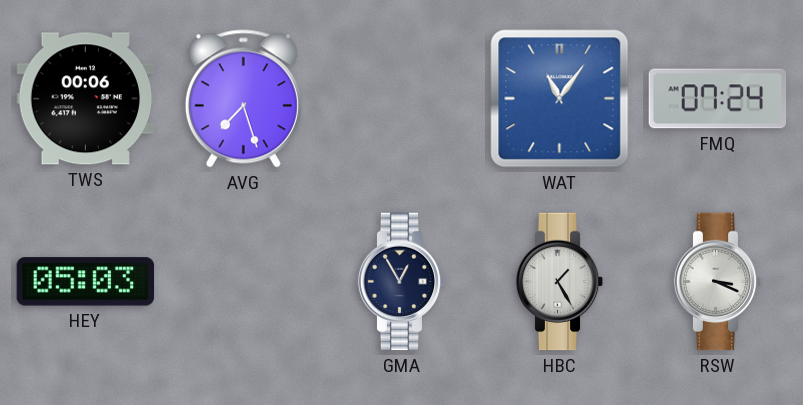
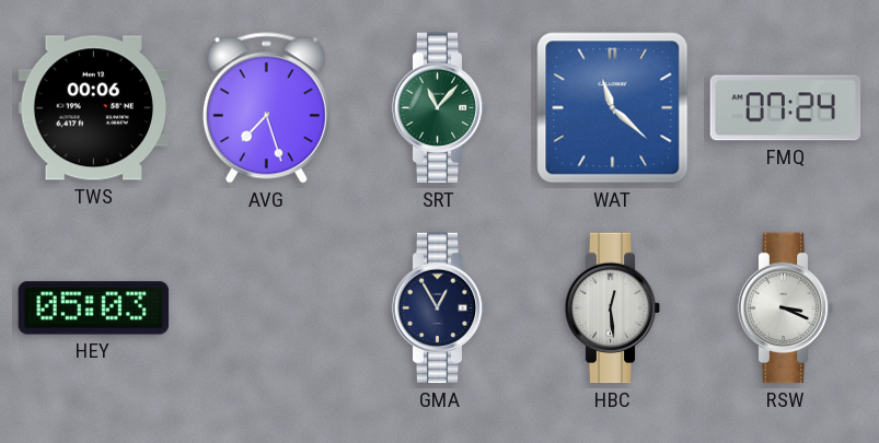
SRT: none -> 11:07
WAT: 11:06 -> 11:22
HBC: 1:25 -> 12:29
